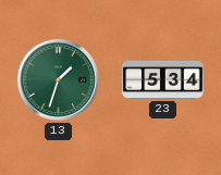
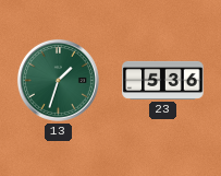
23: 5:34 -> 5:36
